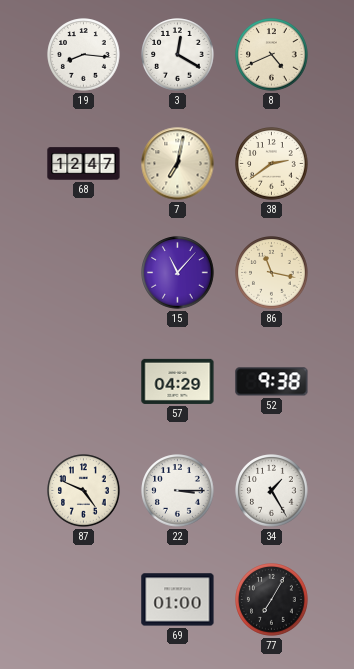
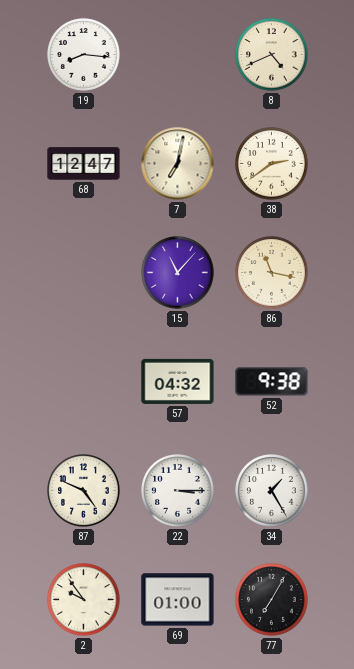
3: 12:20 -> none
57: 04:29 -> 04:32
2: none -> 9:54
